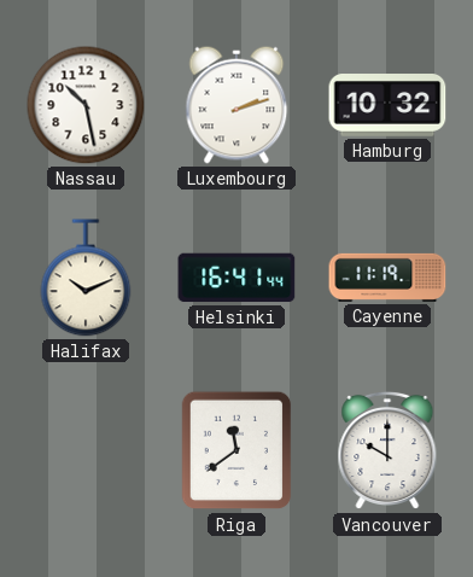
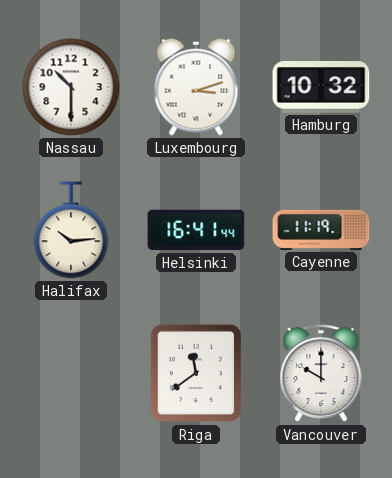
Nassau: 10:28 -> 10:30
Luxembourg: 2:12 -> 3:12
Halifax: 10:11 -> 10:14
